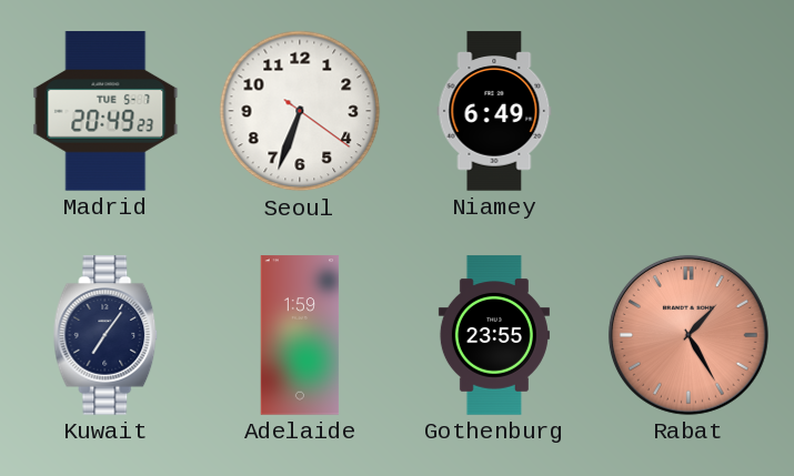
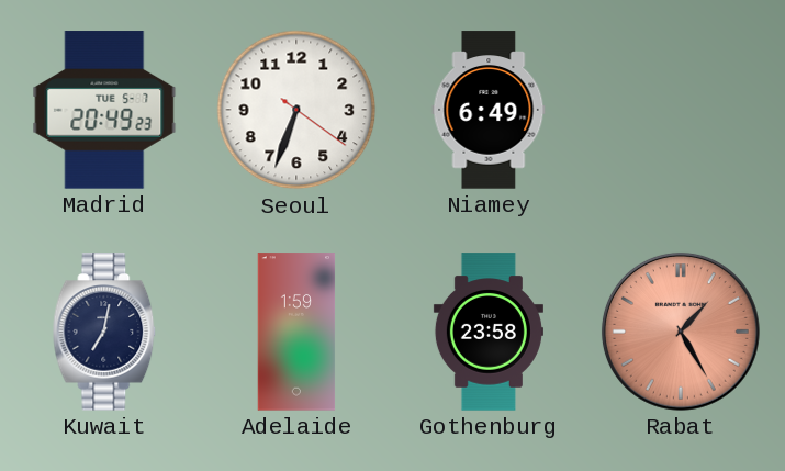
Kuwait: 7:06 -> 7:02
Gothenburg: 23:55 -> 23:58
